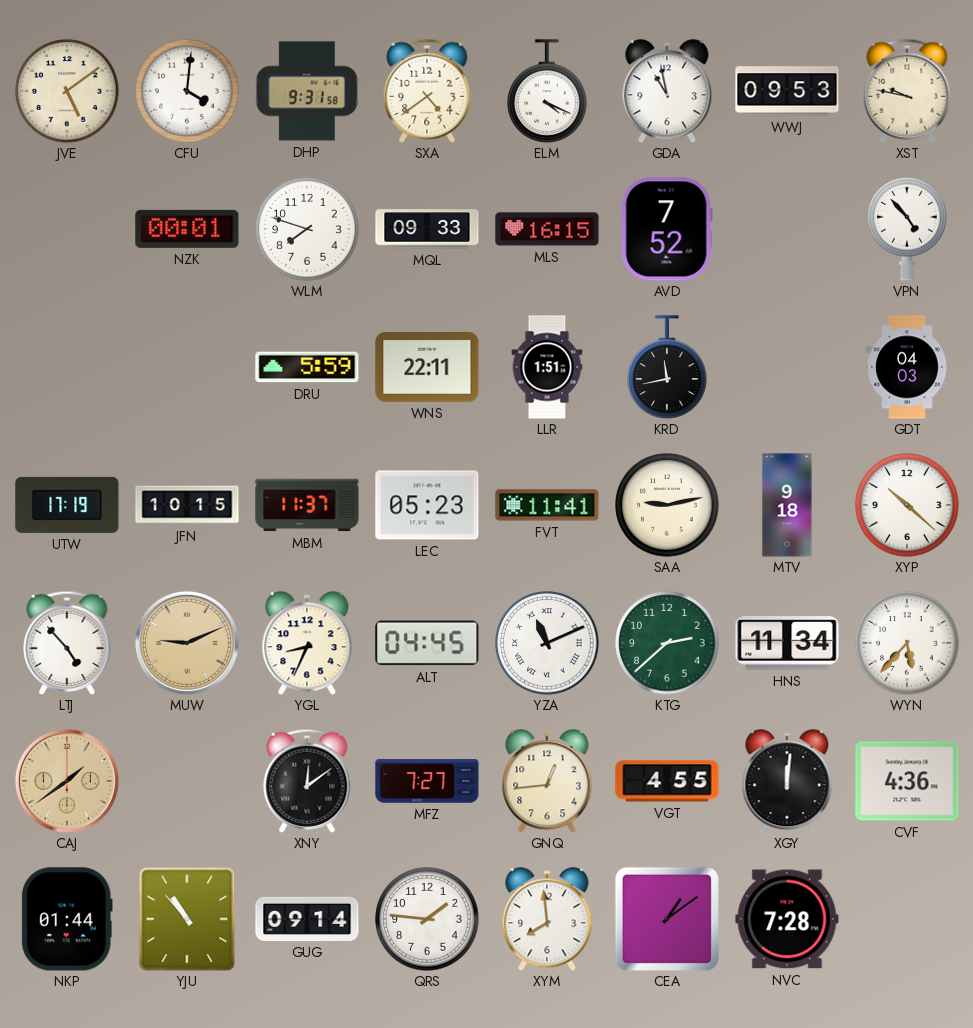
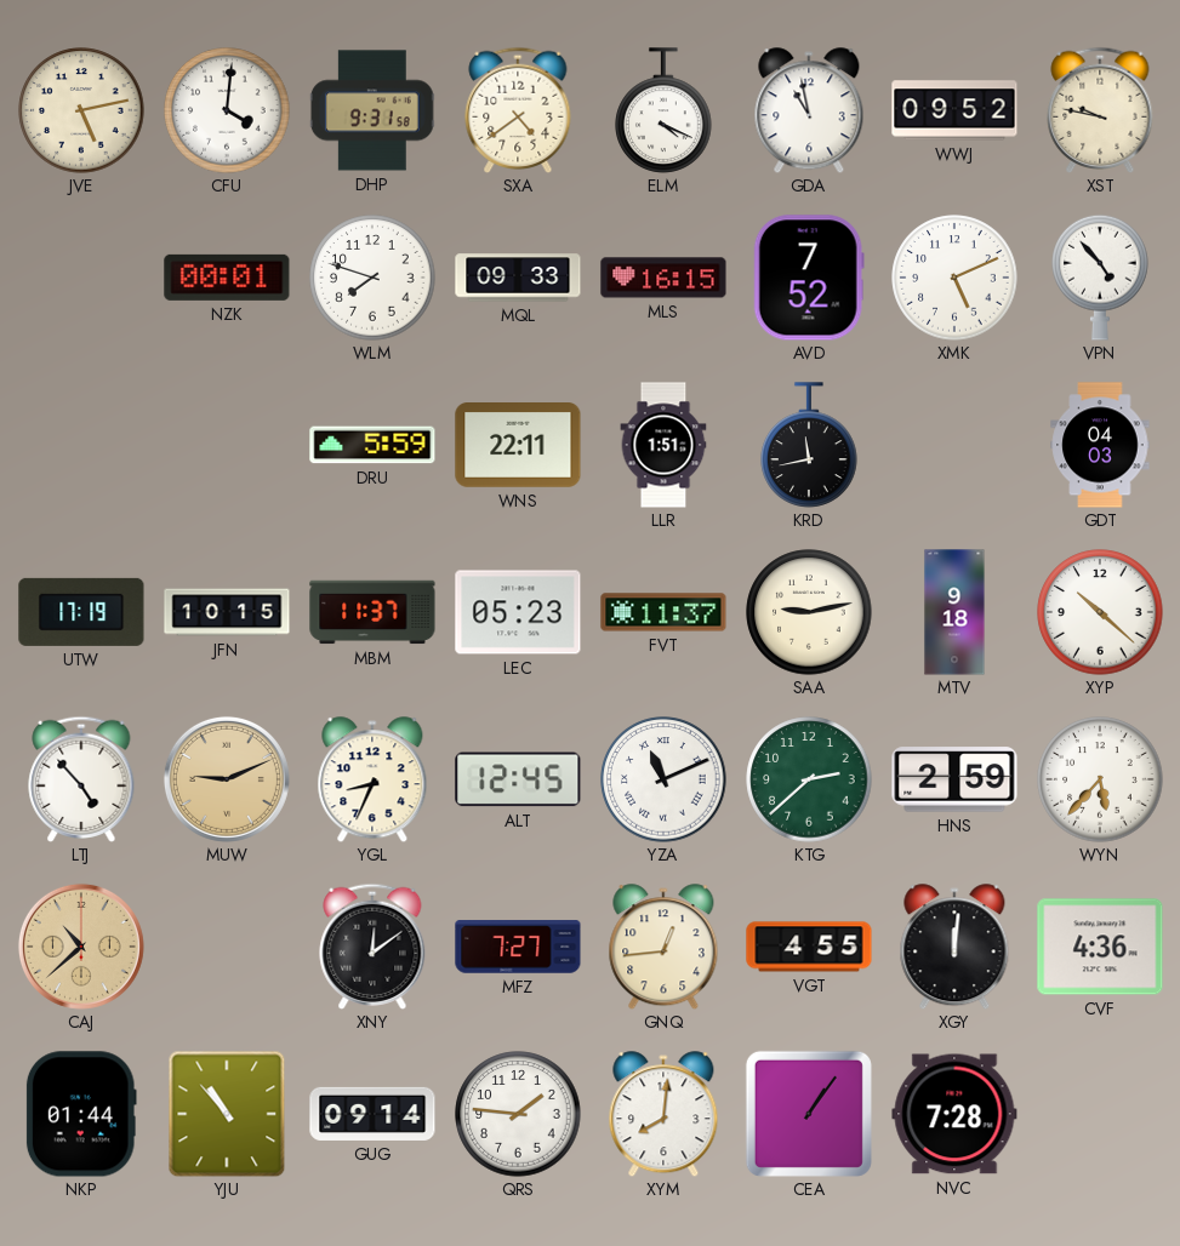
JVE: 5:09 -> 5:13
WWJ: 09:53 -> 09:52
XMK: none -> 5:11
FVT: 11:41 -> 11:37
ALT: 04:45 -> 12:45
HNS: 11:34 -> 2:59
CAJ: 1:39 -> 10:38
XYM: 7:59 -> 8:01
CEA: 1:09 -> 1:06
